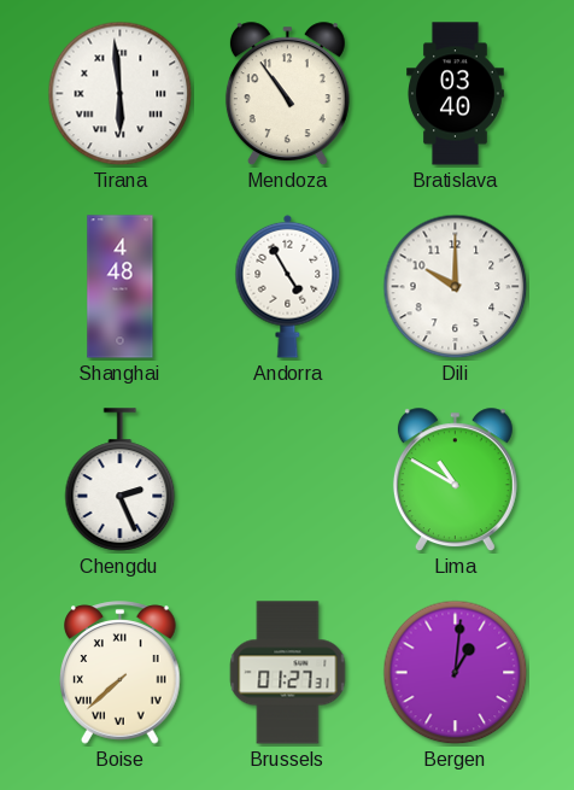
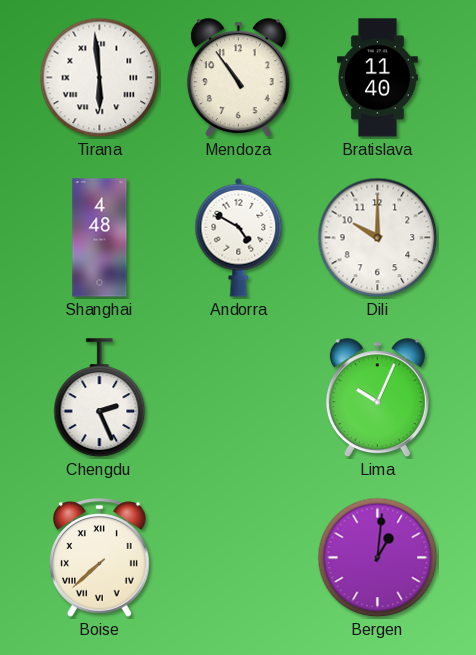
Bratislava: 03:40 -> 11:40
Andorra: 4:55 -> 4:50
Lima: 10:50 -> 10:04
Brussels: 01:27 -> none
